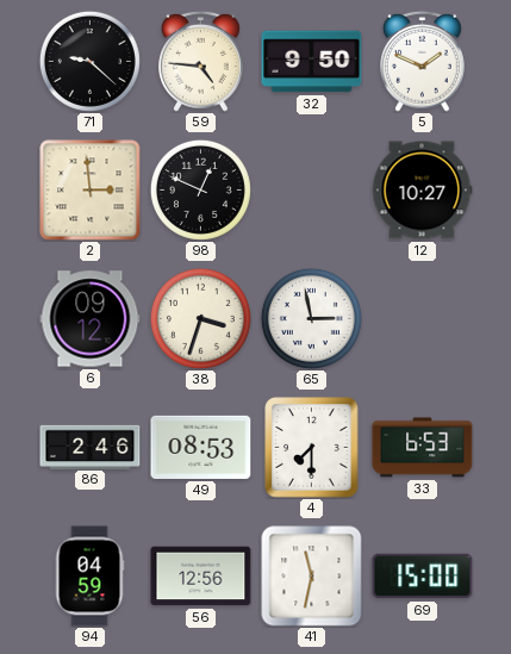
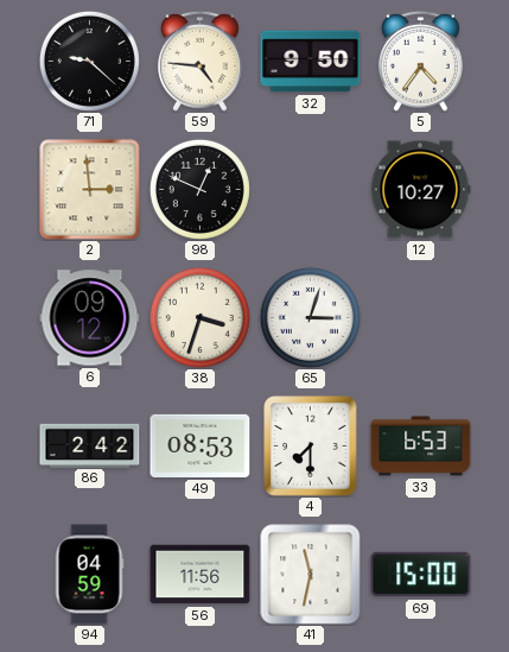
5: 1:49 -> 4:36
65: 2:58 -> 3:03
86: 2:46 -> 2:42
56: 12:56 -> 11:56
